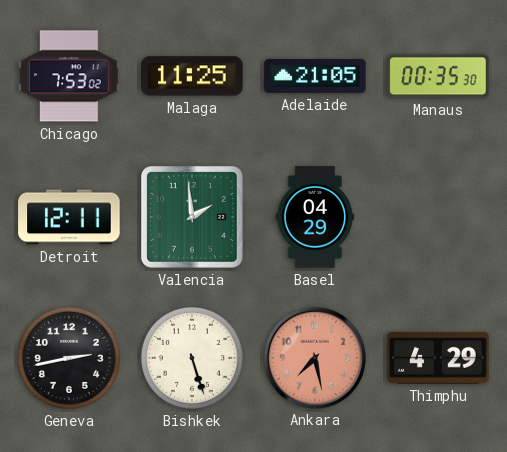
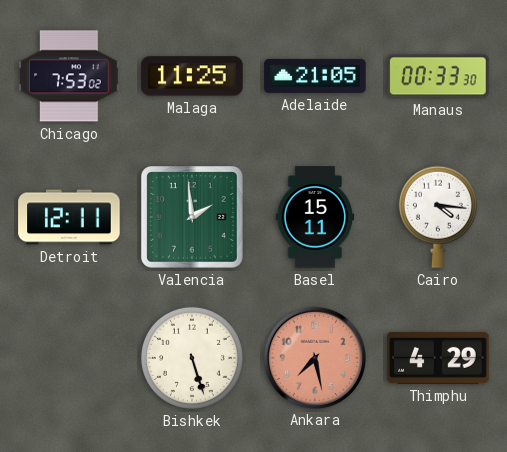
Manaus: 00:35 -> 00:33
Basel: 04:29 -> 15:11
Cairo: none -> 4:16
Geneva: 2:43 -> none
